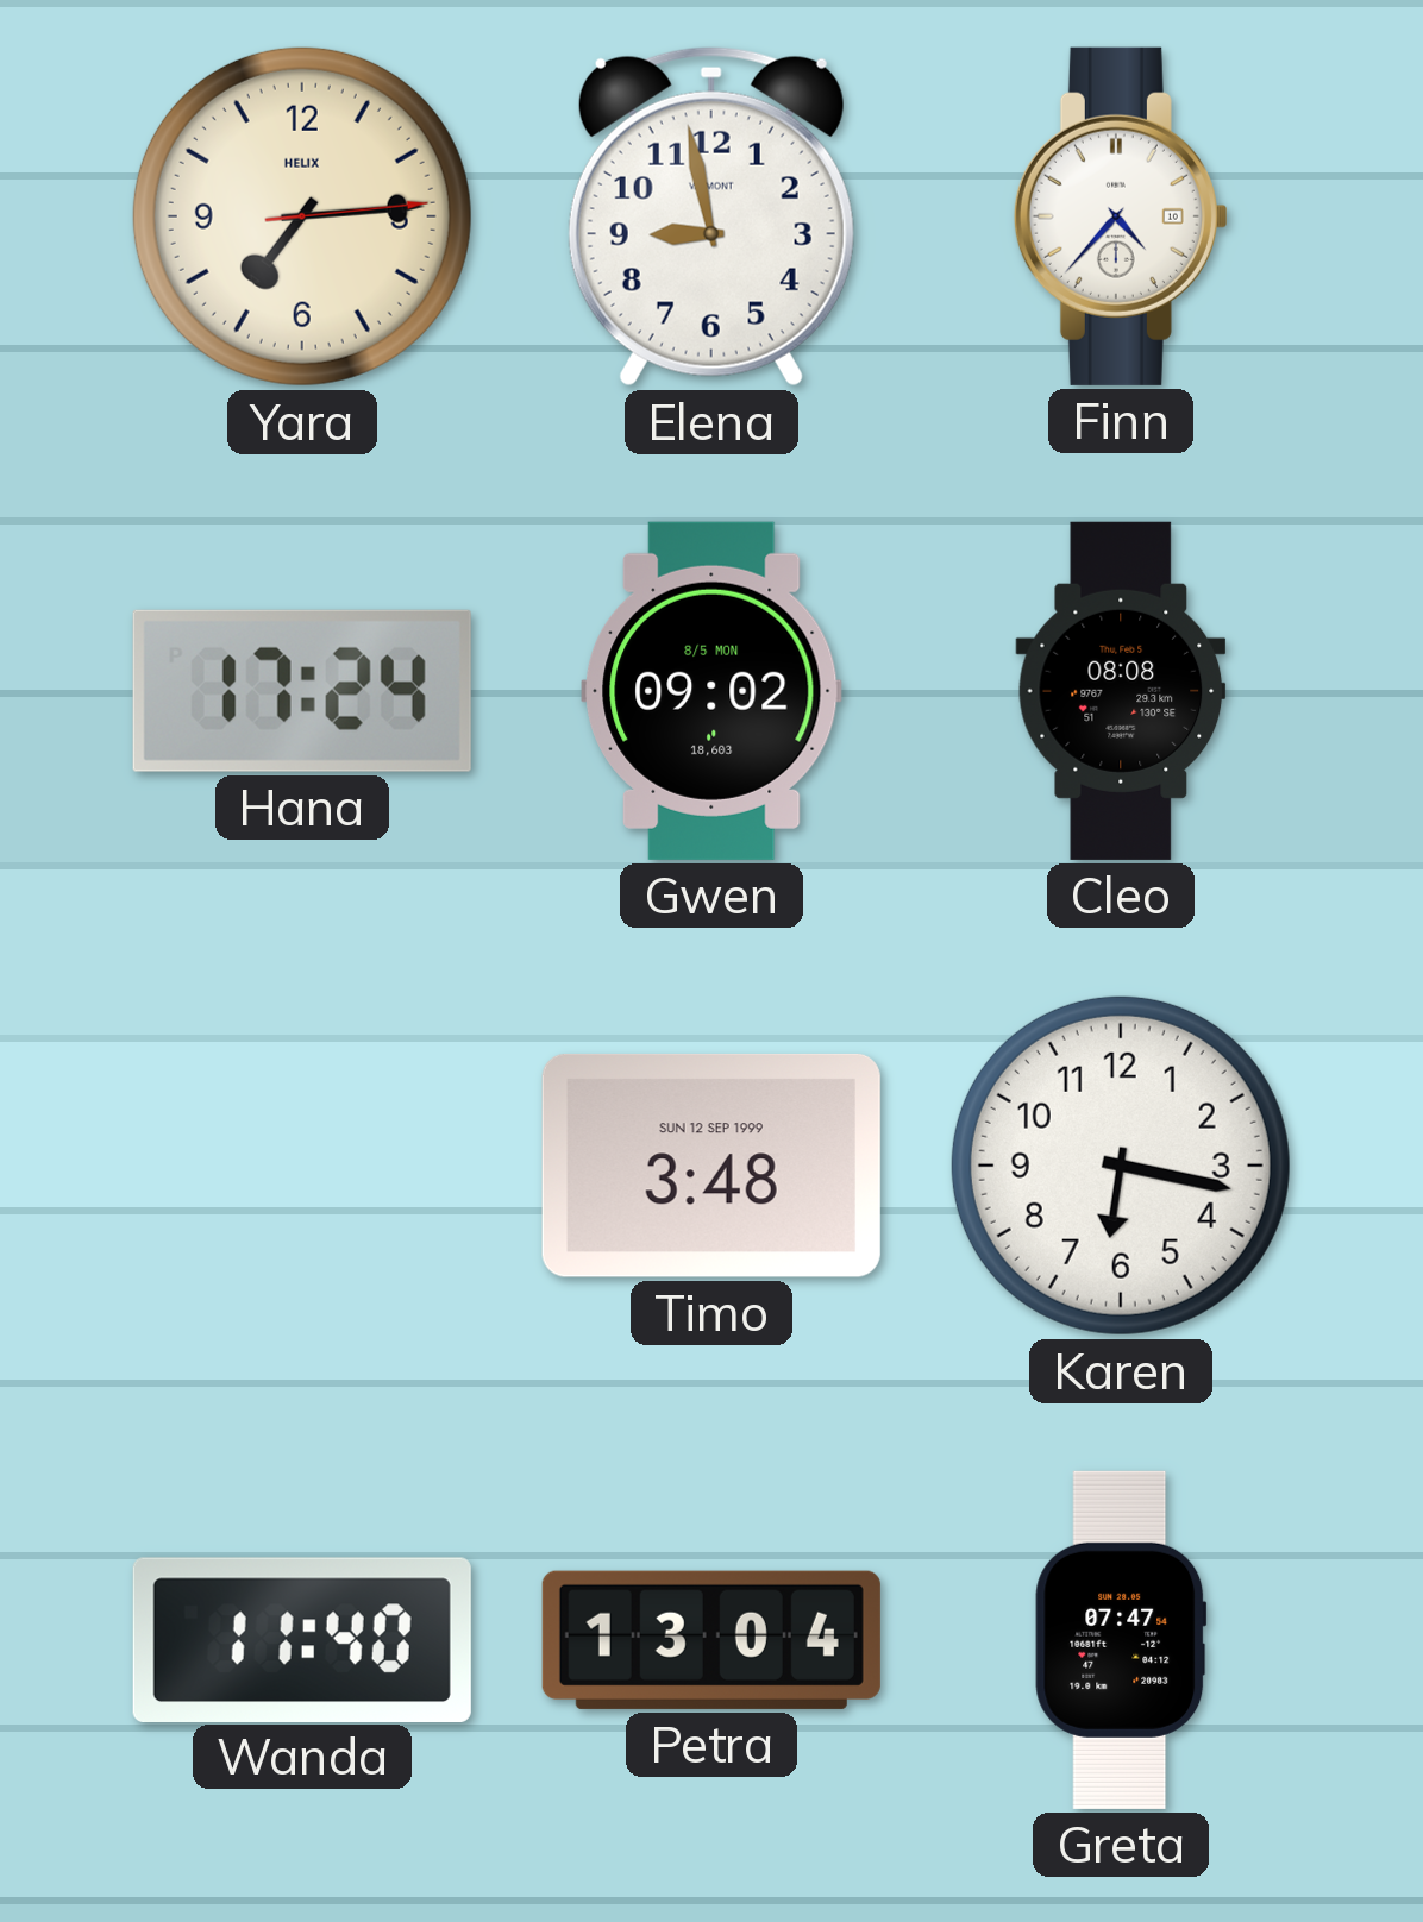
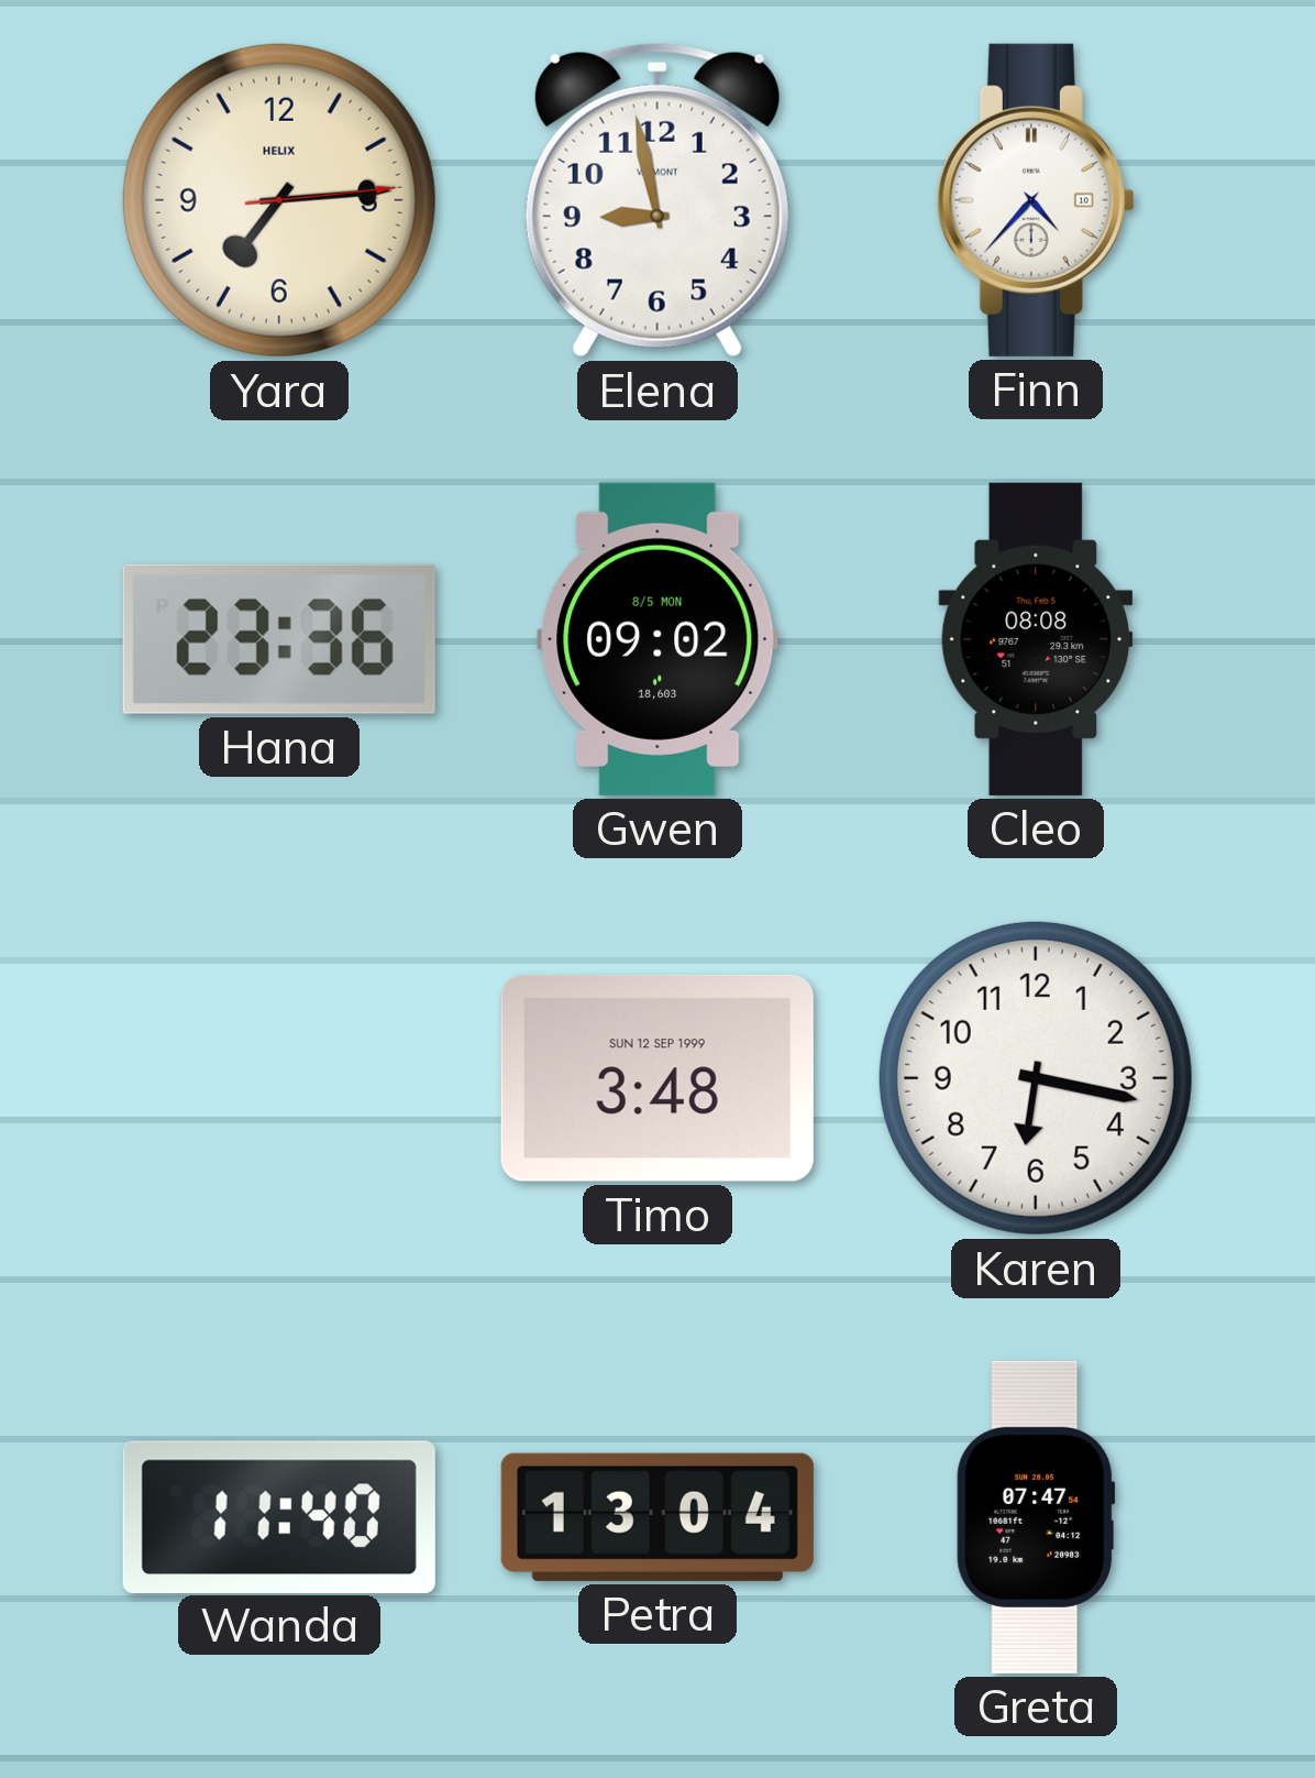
Hana: 17:24 -> 23:36
